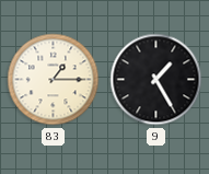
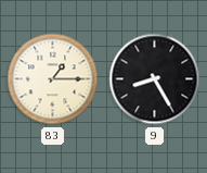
9: 1:25 -> 8:25
